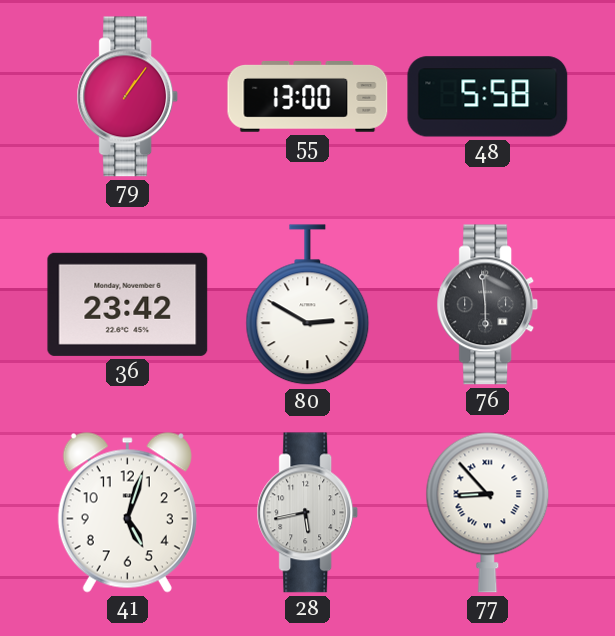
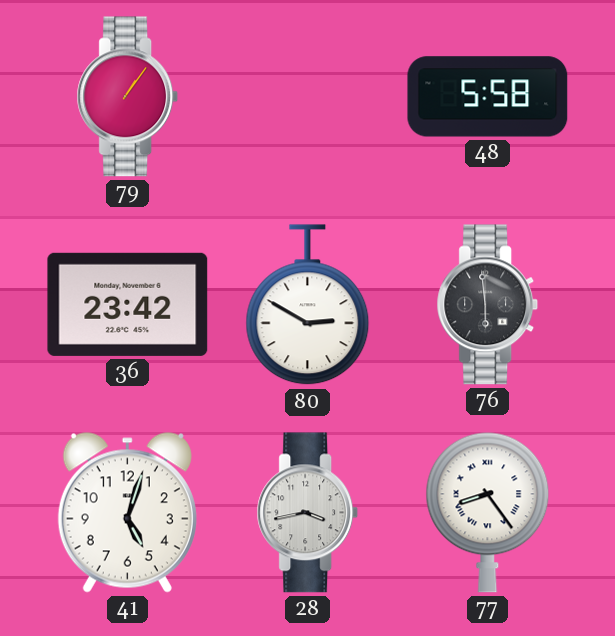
55: 13:00 -> none
28: 5:43 -> 3:43
77: 8:53 -> 8:24
